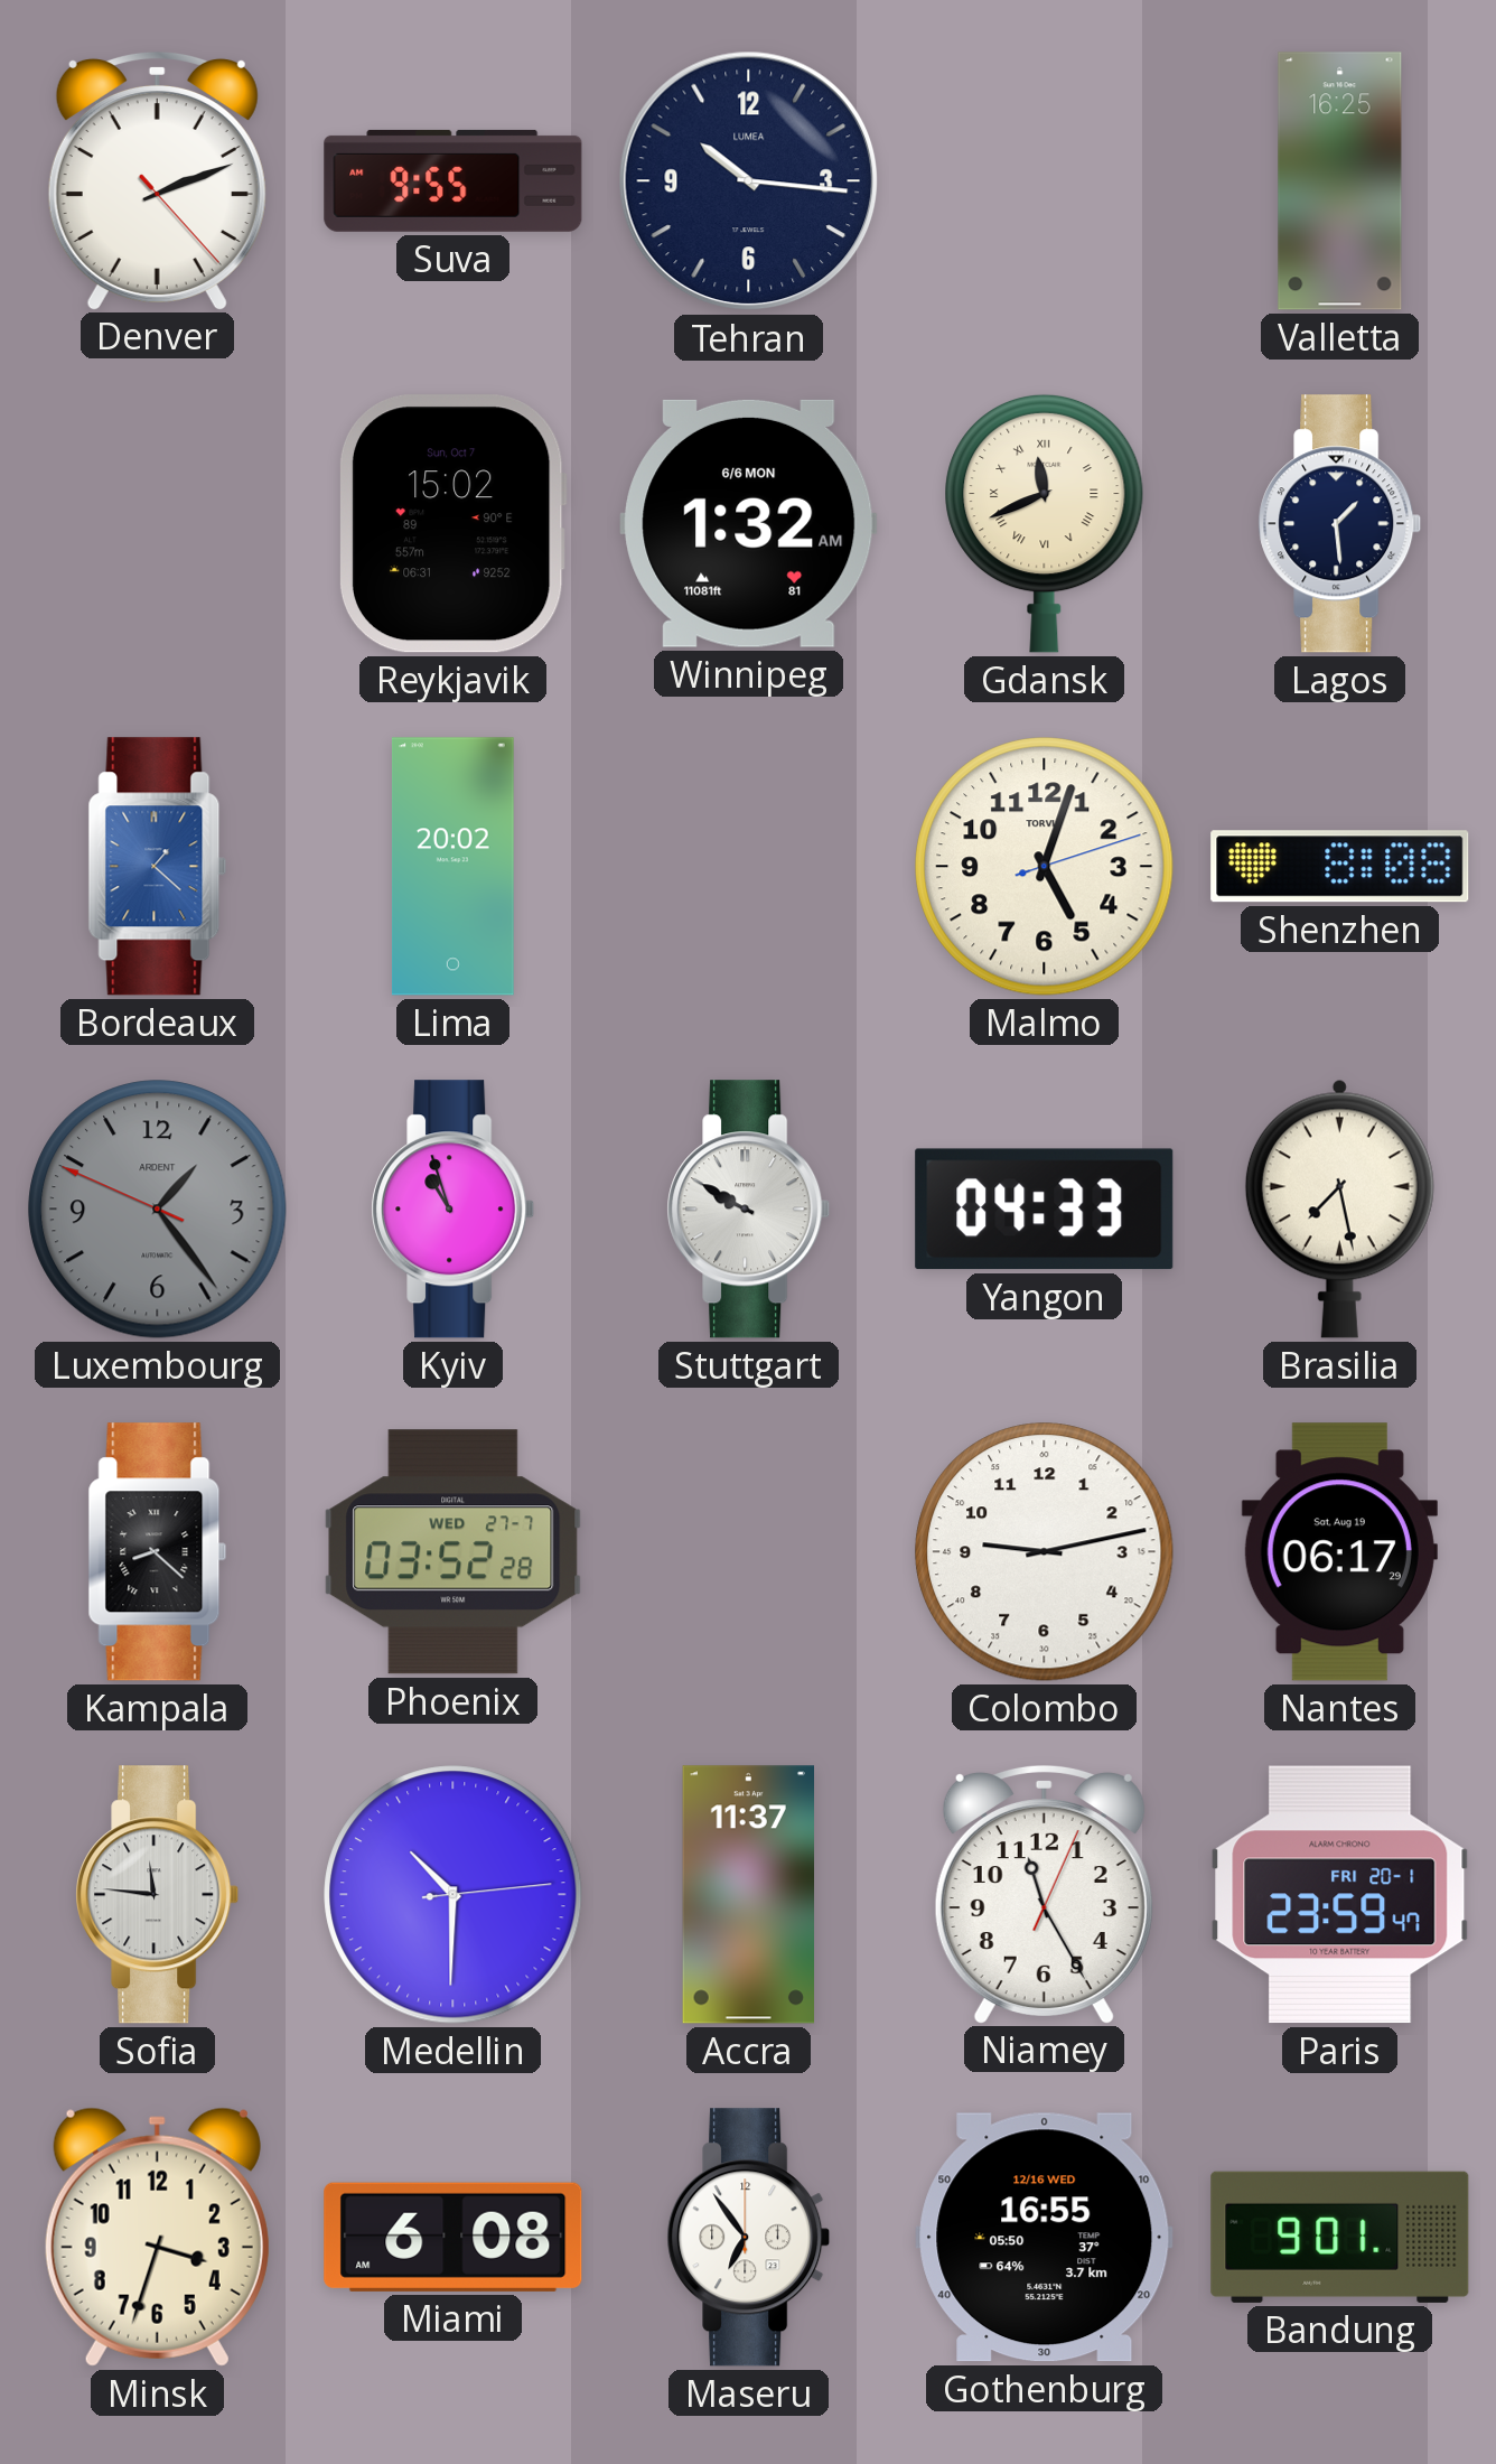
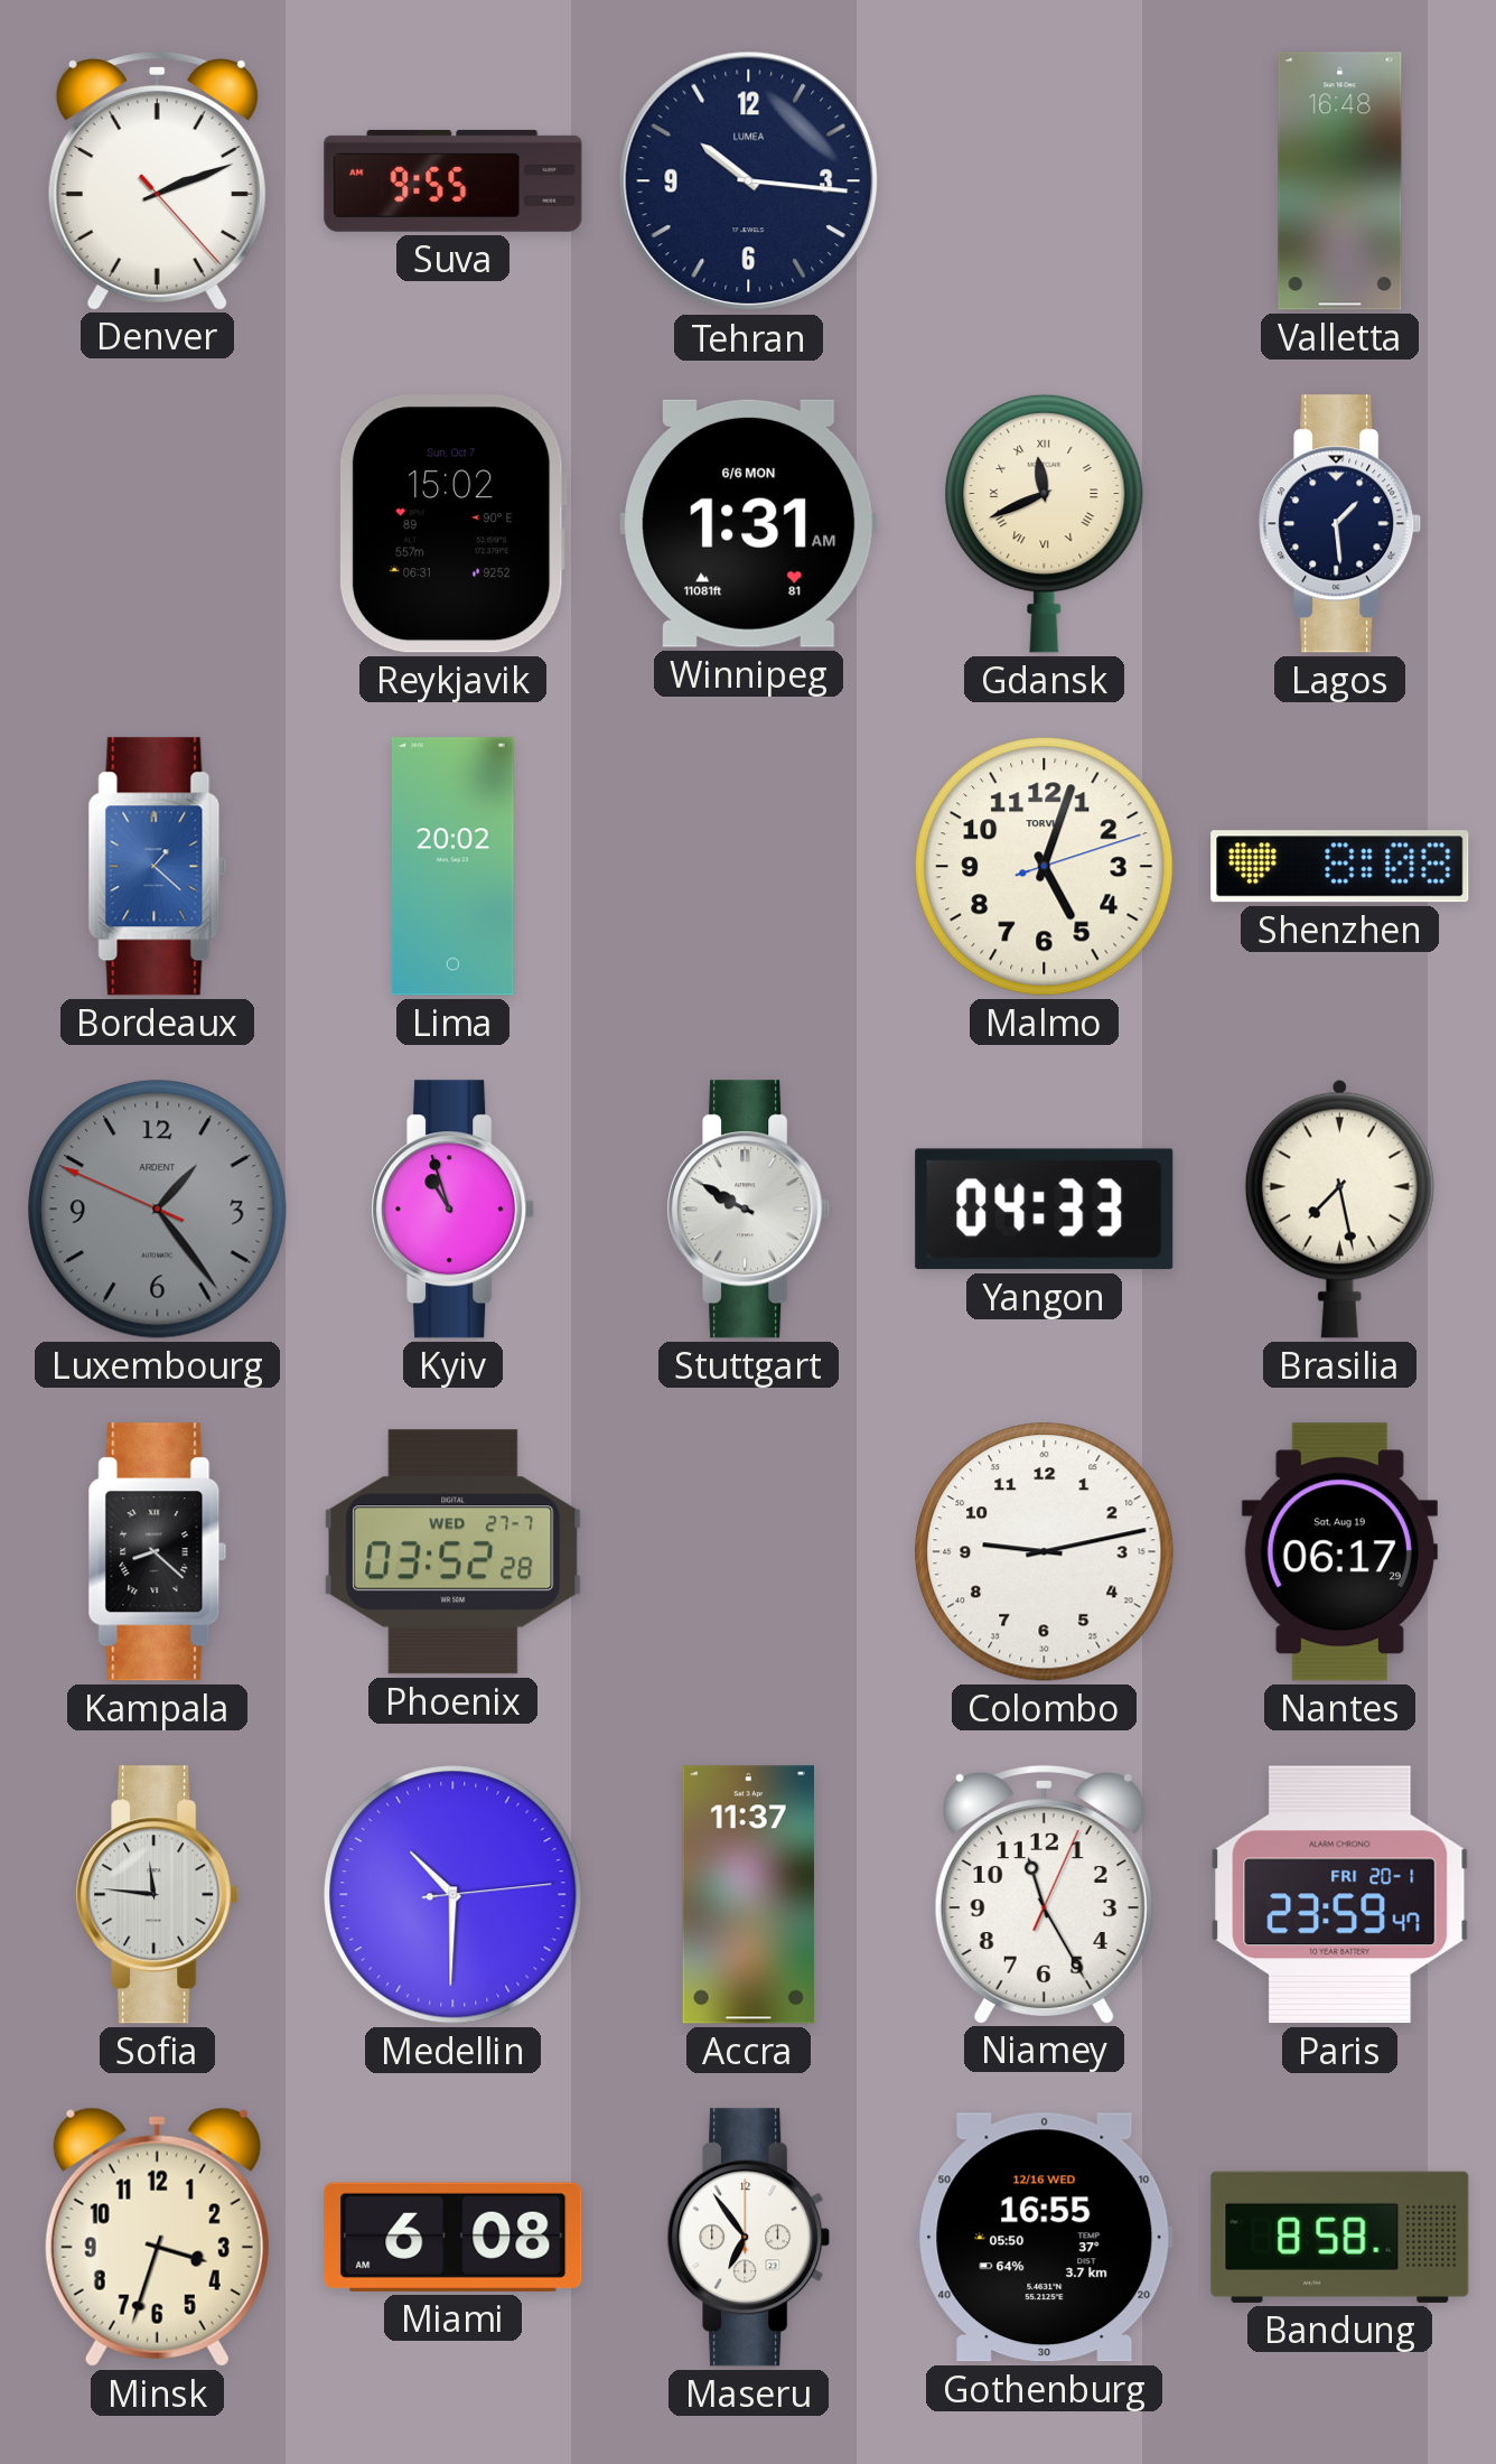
Valletta: 16:25 -> 16:48
Winnipeg: 1:32 -> 1:31
Bandung: 9:01 -> 8:58
